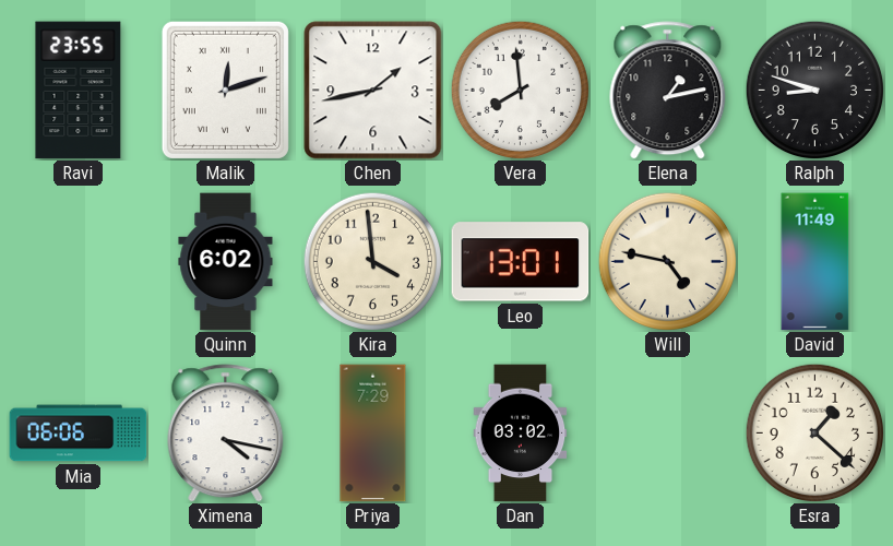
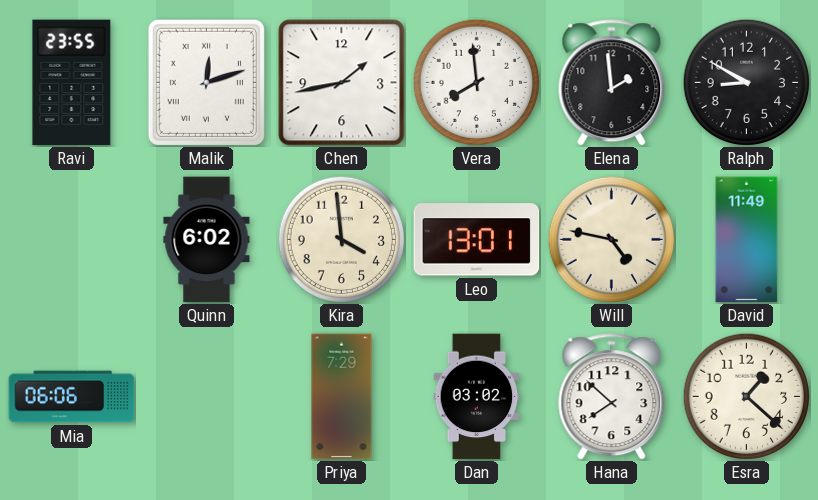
Elena: 1:13 -> 1:59
Ralph: 8:48 -> 8:50
Ximena: 4:17 -> none
Hana: none -> 7:52
